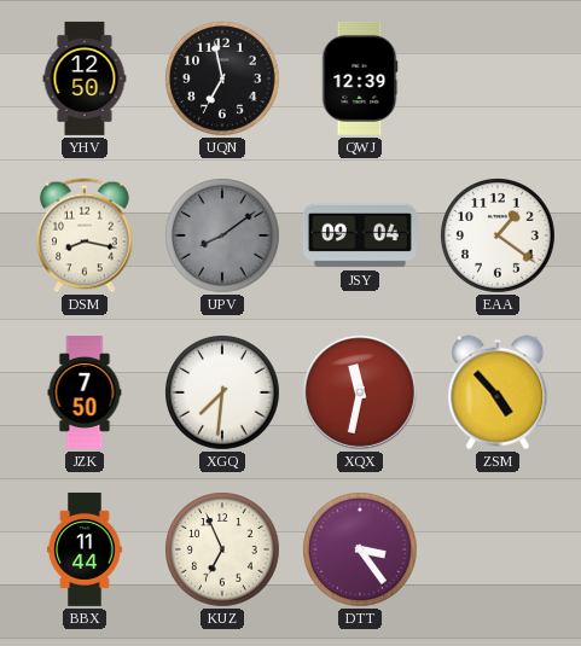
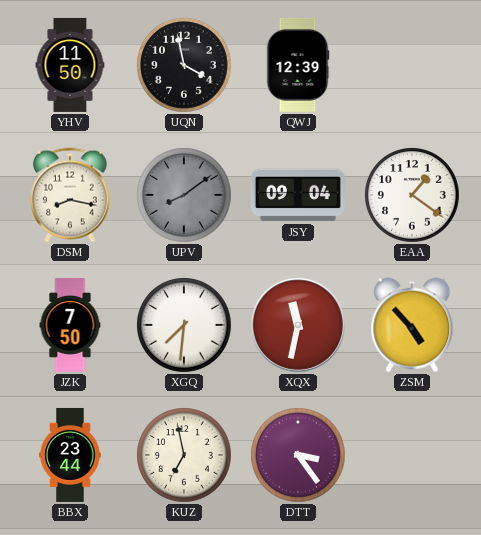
YHV: 12:50 -> 11:50
UQN: 6:58 -> 3:58
BBX: 11:44 -> 23:44
KUZ: 6:56 -> 6:58
